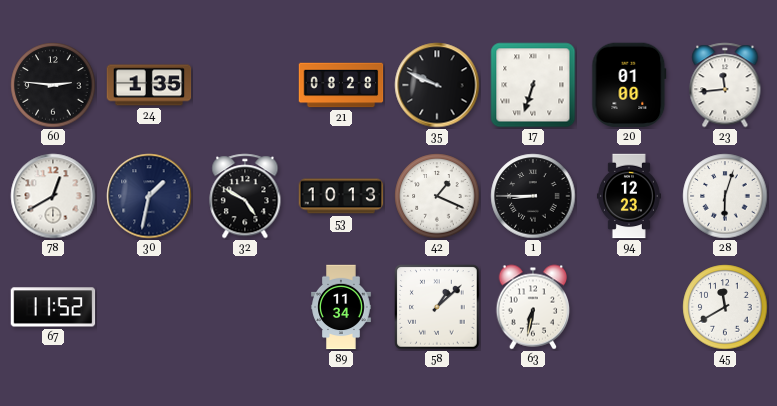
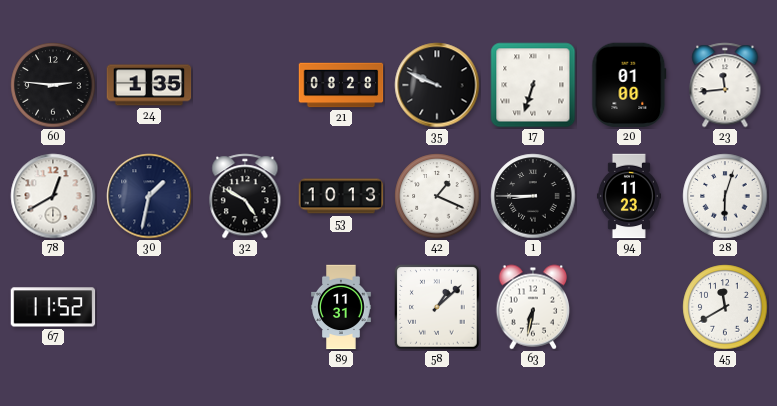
94: 12:23 -> 11:23
89: 11:34 -> 11:31
